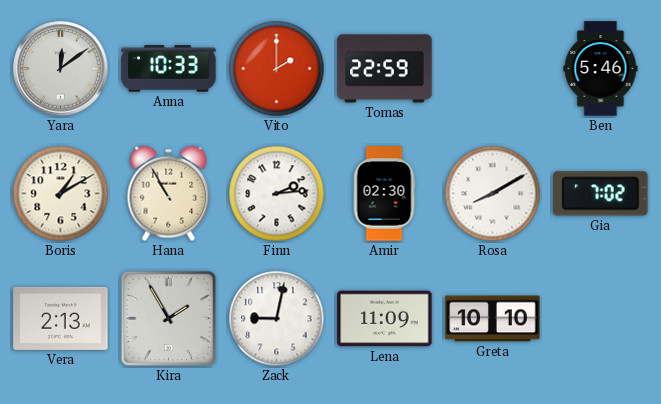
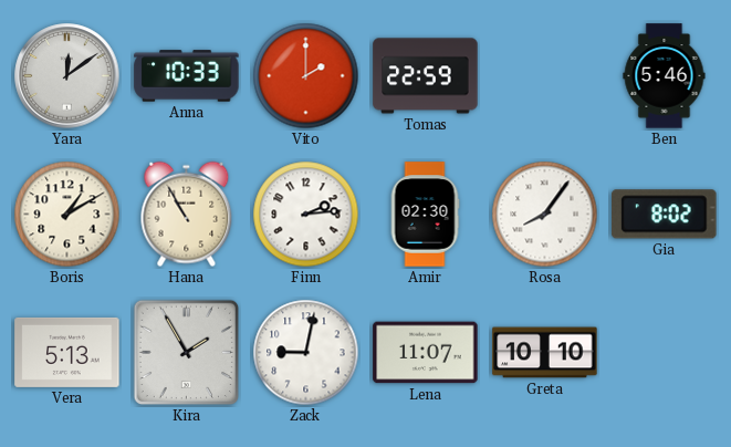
Rosa: 8:10 -> 8:06
Gia: 7:02 -> 8:02
Vera: 2:13 -> 5:13
Lena: 11:09 -> 11:07
